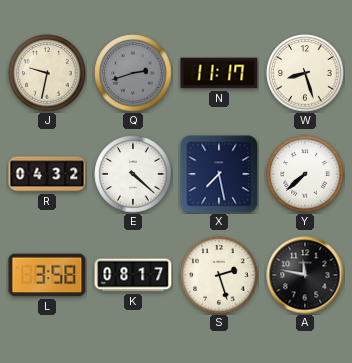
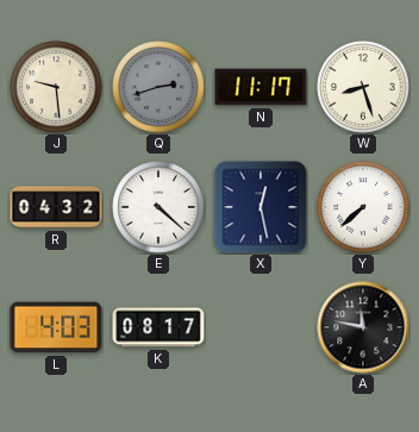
J: 9:32 -> 9:29
X: 7:28 -> 12:28
L: 3:58 -> 4:03
S: 2:27 -> none
